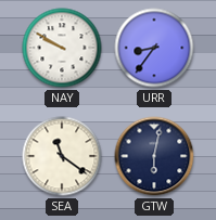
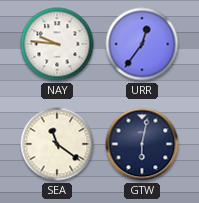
NAY: 9:50 -> 9:46
URR: 8:36 -> 12:36
